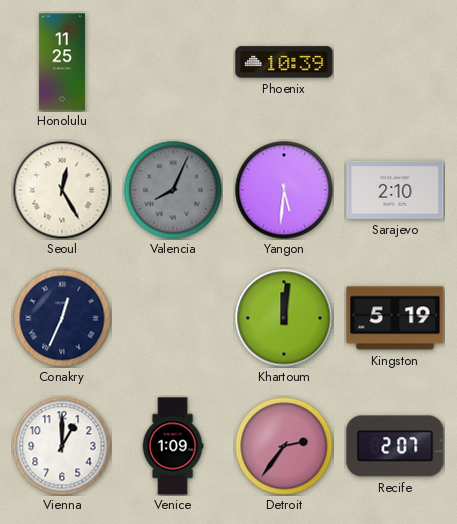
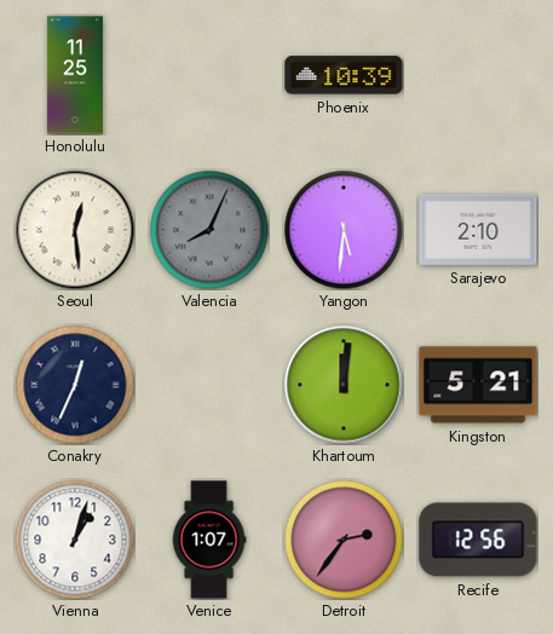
Seoul: 12:25 -> 12:29
Kingston: 5:19 -> 5:21
Vienna: 1:00 -> 1:03
Venice: 1:09 -> 1:07
Recife: 2:07 -> 12:56
